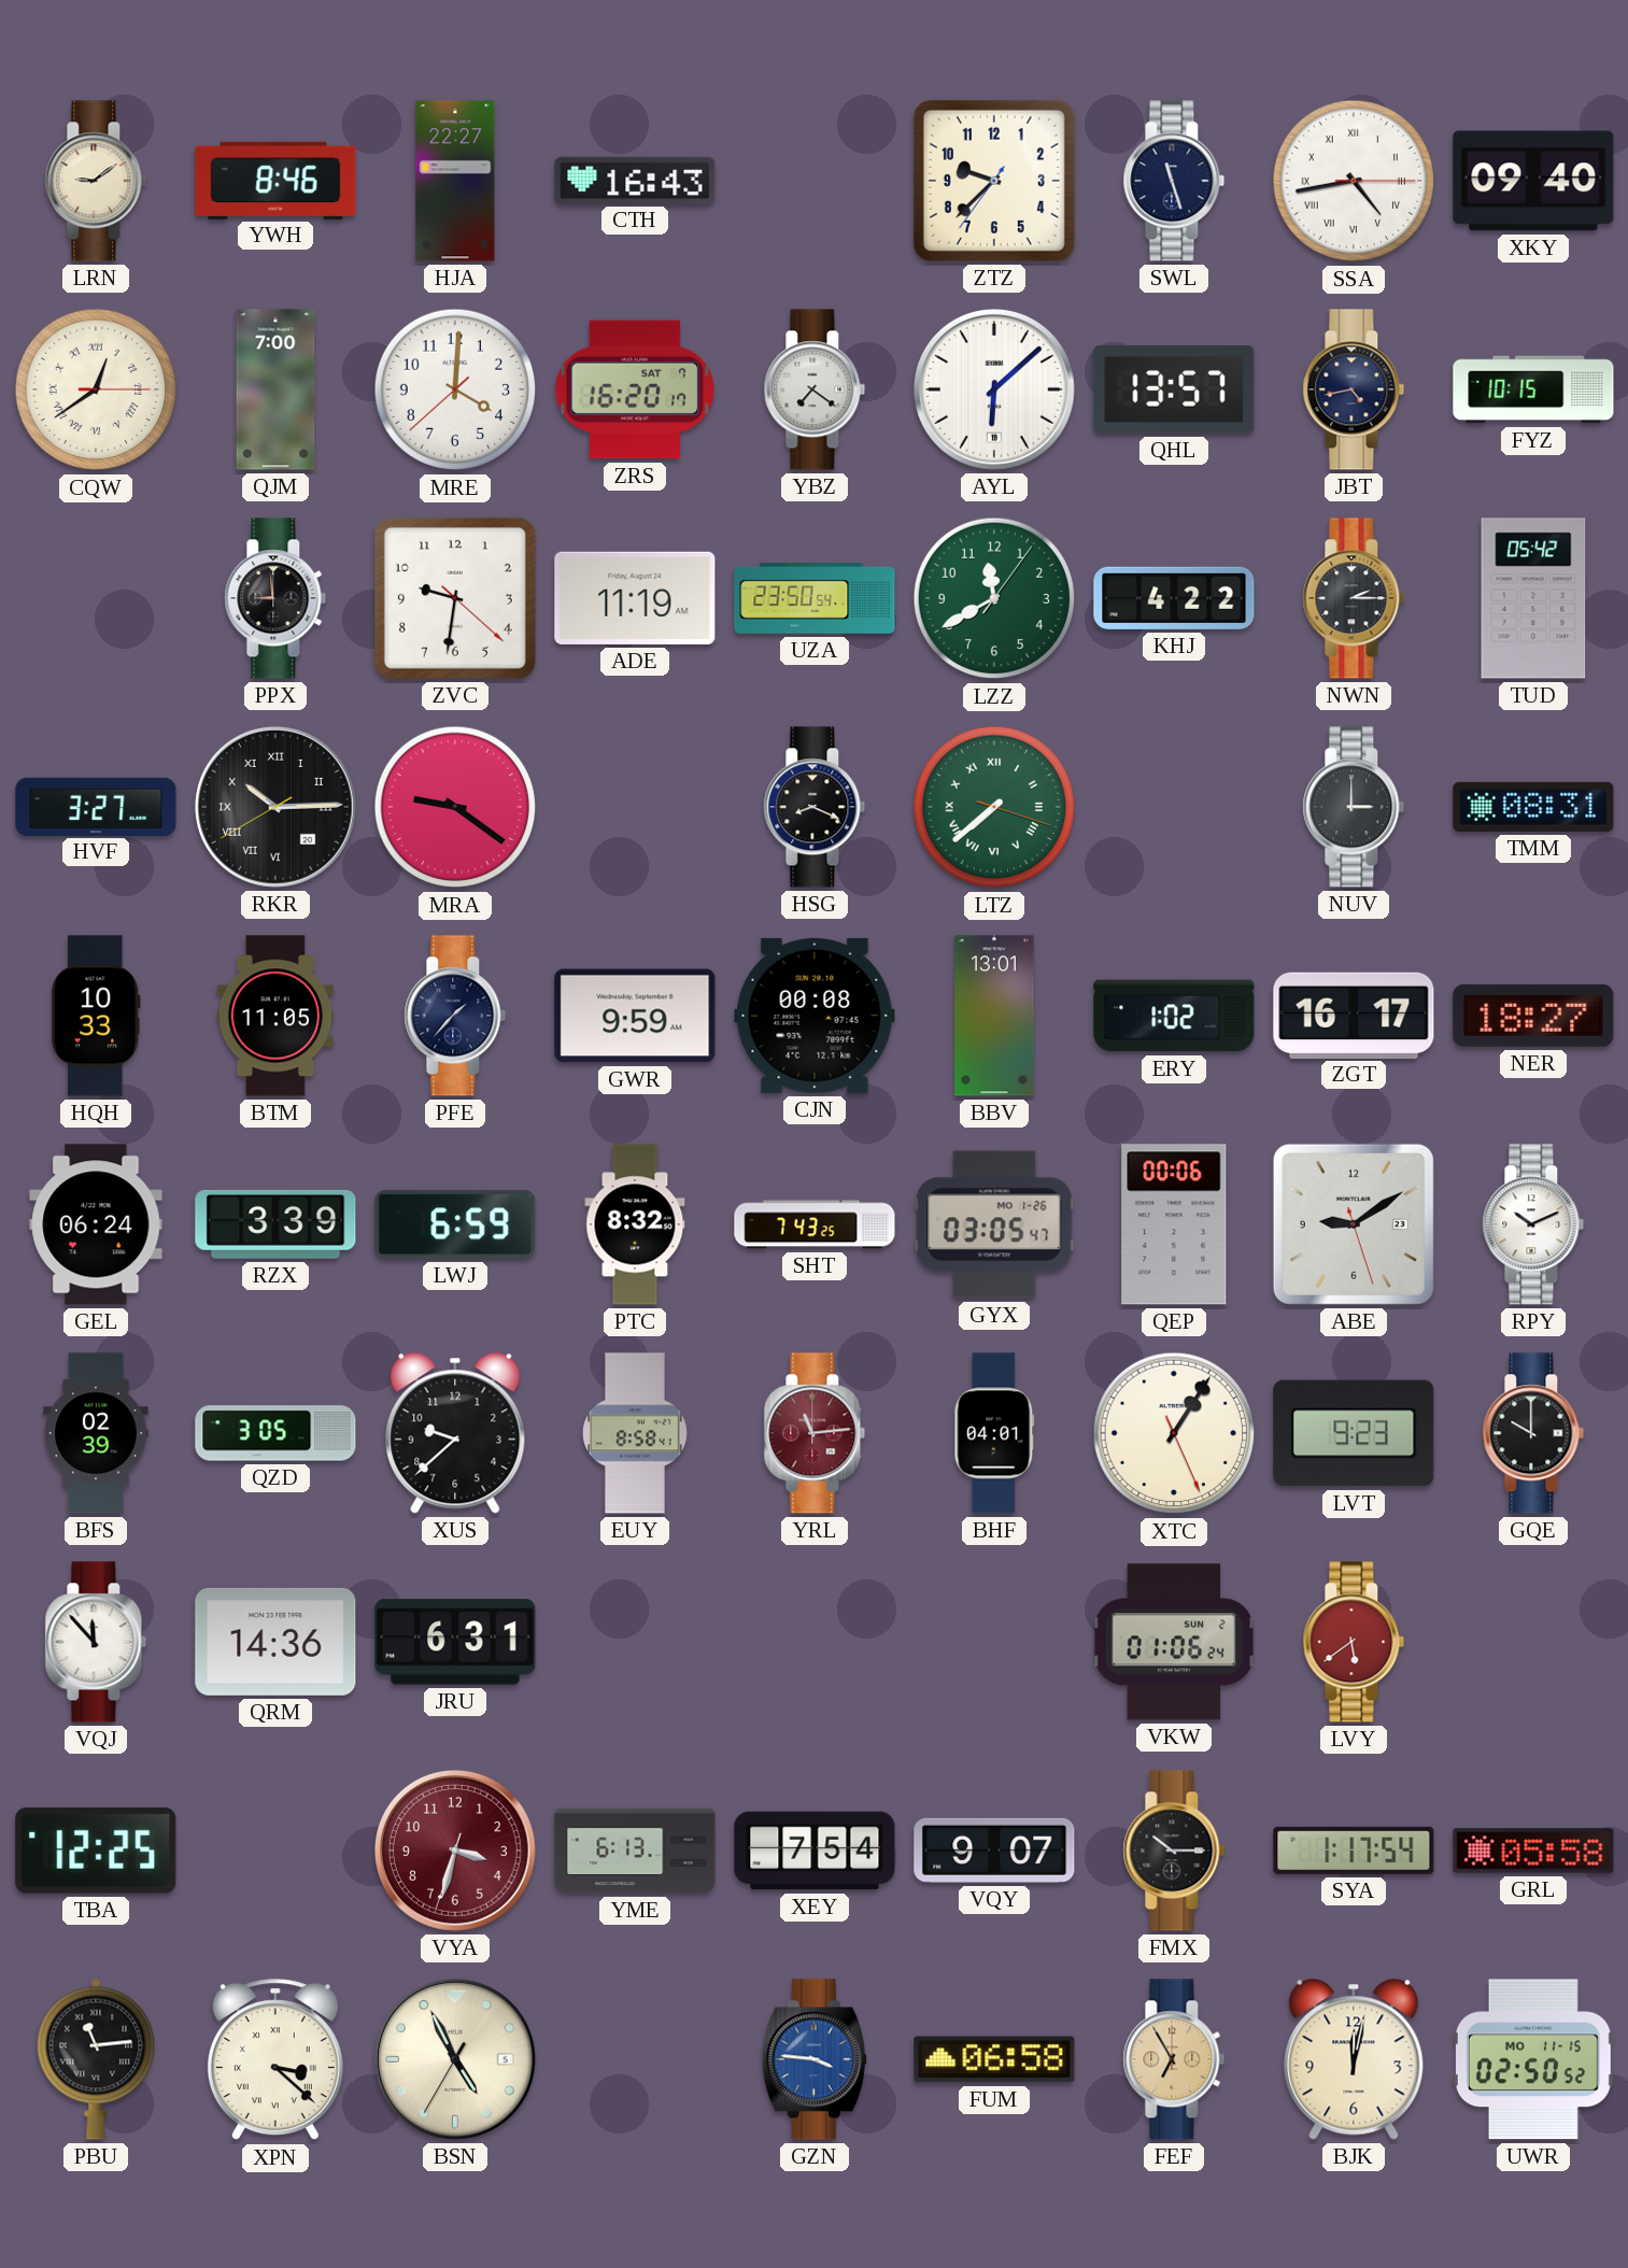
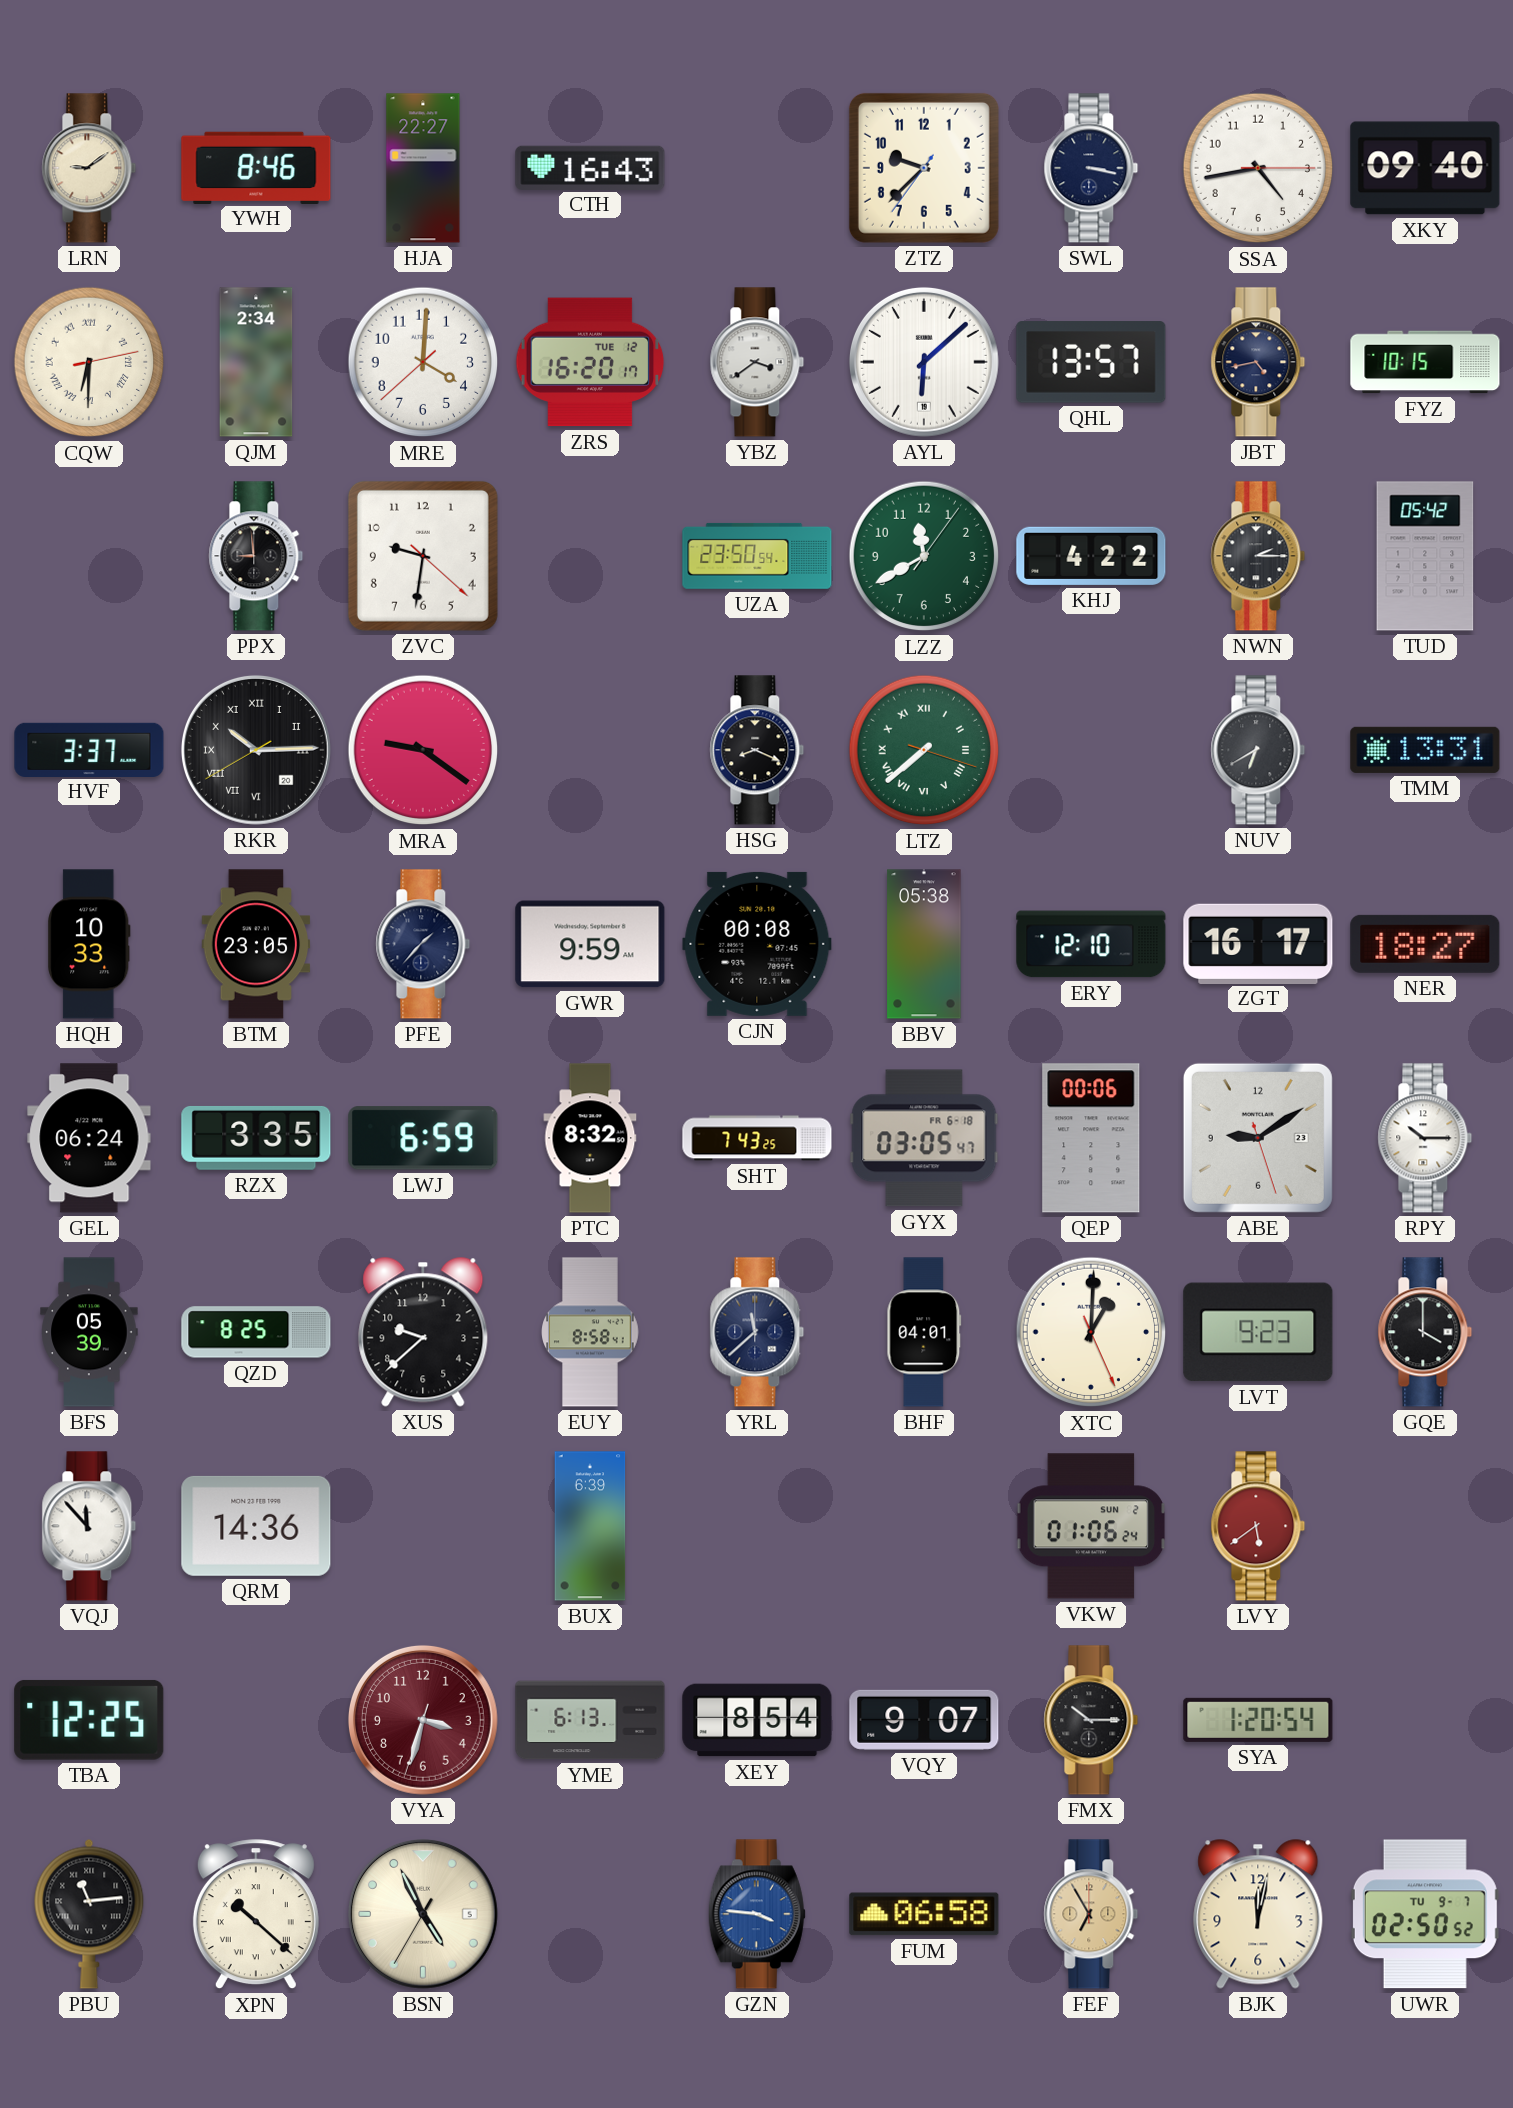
SWL: 11:27 -> 3:17
SSA numerals: Roman -> Arabic
CQW: 12:39 -> 6:30
QJM: 7:00 -> 2:34
ZRS date: SAT 7 -> TUE 12
YBZ: 7:21 -> 3:39
ADE: 11:19 -> none
HVF: 3:27 -> 3:37
NUV: 3:00 -> 6:40
TMM: 08:31 -> 13:31
BTM: 11:05 -> 23:05
BBV: 13:01 -> 05:38
ERY: 1:02 -> 12:10
RZX: 3:39 -> 3:35
GYX date: MO 1-26 -> FR 6-18
RPY: 10:11 -> 10:15
BFS: 02:39 -> 05:39
QZD: 3:05 -> 8:25
YRL: 11:14 -> 11:38
YRL dial: burgundy -> navy
XTC: 1:05 -> 1:00
GQE: 10:00 -> 4:00
JRU: 6:31 -> none
BUX: none -> 6:39
XEY: 7:54 -> 8:54
SYA: 1:17 -> 1:20
GRL: 05:58 -> none
XPN: 3:22 -> 10:22
UWR date: MO 11-15 -> TU 9-7
